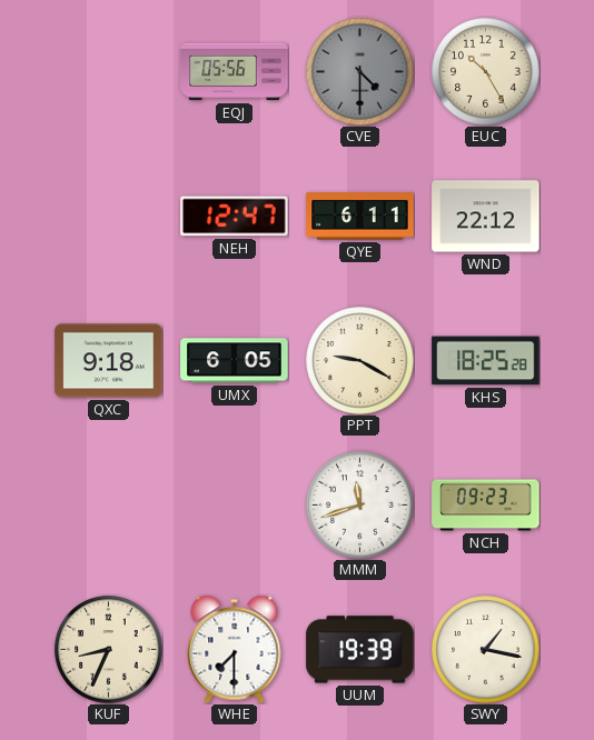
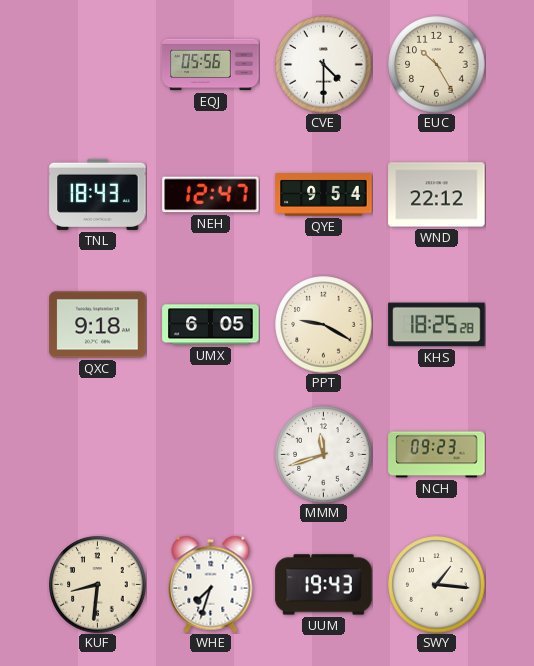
CVE dial: grey -> white
TNL: none -> 18:43
QYE: 6:11 -> 9:54
KUF: 8:34 -> 8:31
WHE: 7:30 -> 7:33
UUM: 19:39 -> 19:43
SWY: 1:17 -> 1:16
